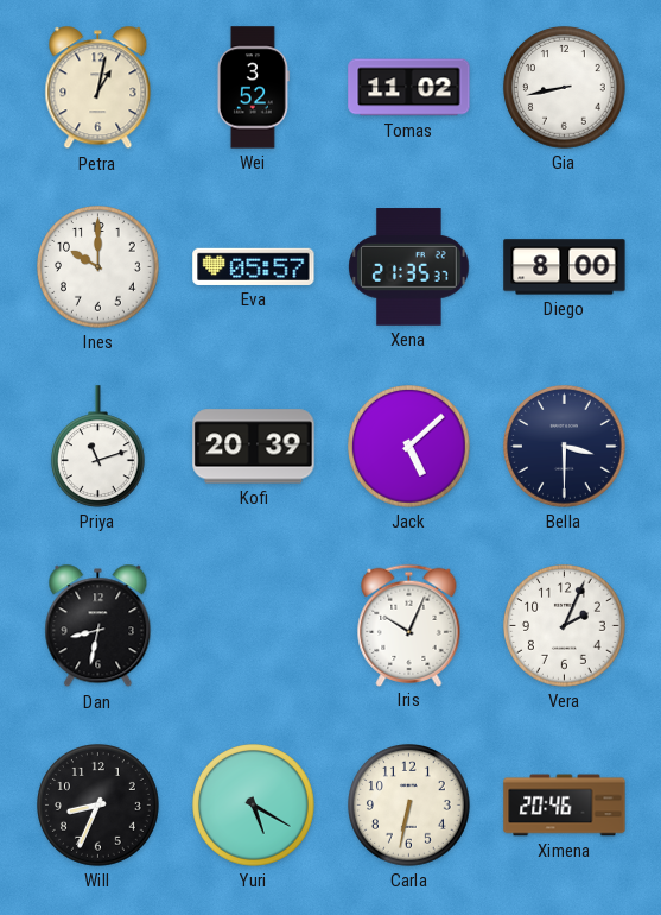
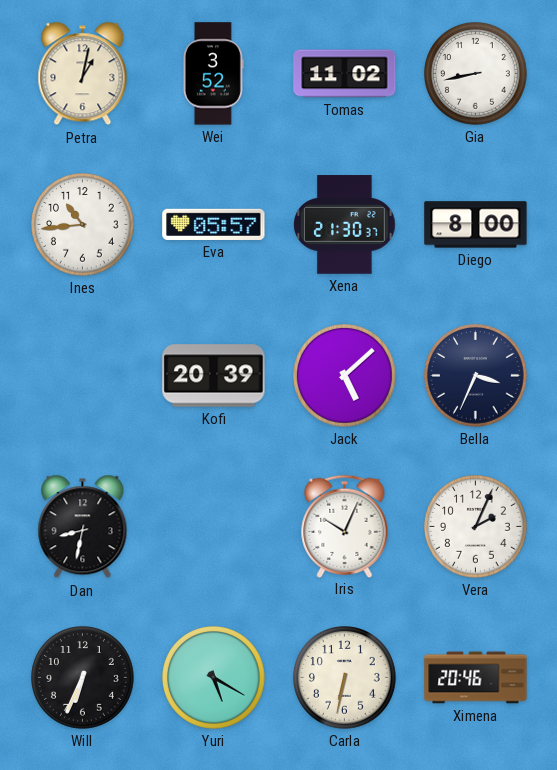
Ines: 10:00 -> 10:44
Xena: 21:35 -> 21:30
Priya: 11:12 -> none
Bella: 3:30 -> 3:34
Will: 8:34 -> 6:34
